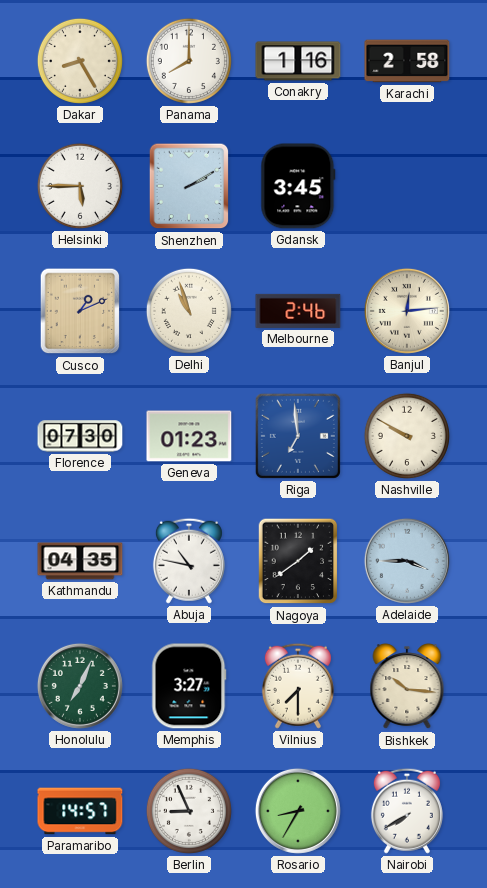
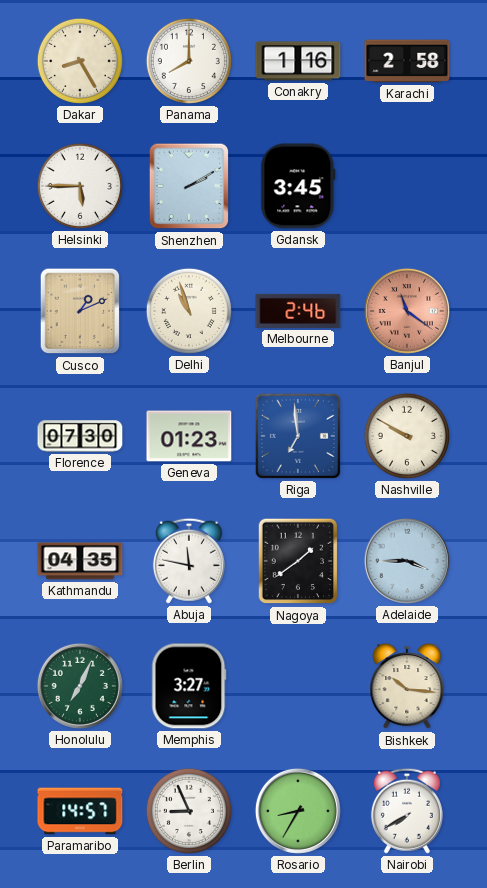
Banjul: 12:14 -> 11:21
Banjul dial: cream -> salmon
Abuja: 10:47 -> 11:47
Vilnius: 7:30 -> none
